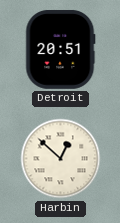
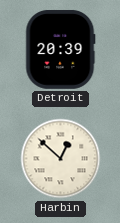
Detroit: 20:51 -> 20:39
